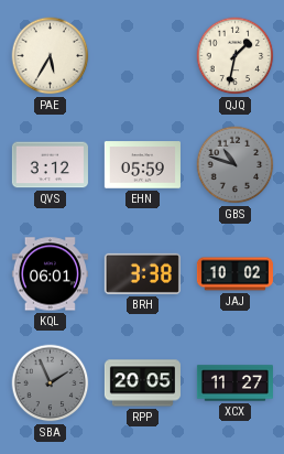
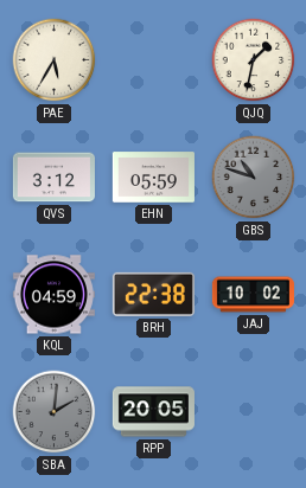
KQL: 06:01 -> 04:59
BRH: 3:38 -> 22:38
SBA: 1:56 -> 2:01
XCX: 11:27 -> none
